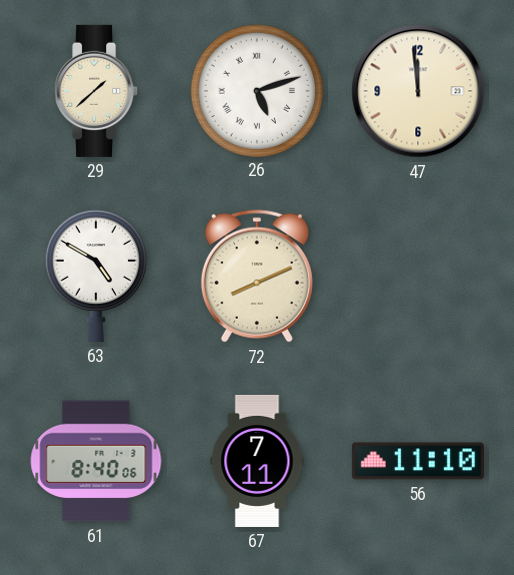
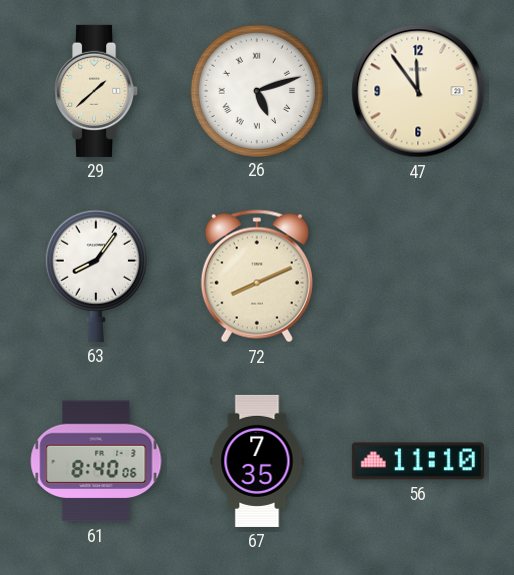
47: 11:59 -> 11:54
63: 4:50 -> 8:06
67: 7:11 -> 7:35
